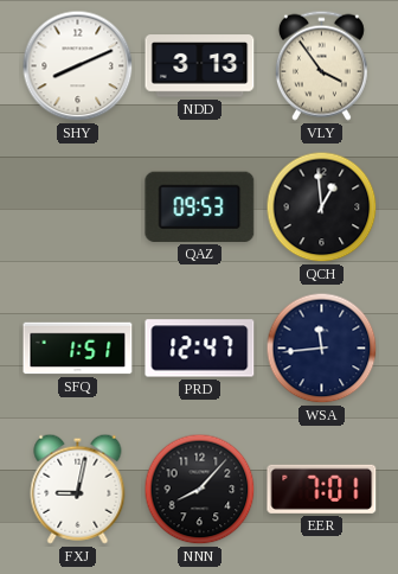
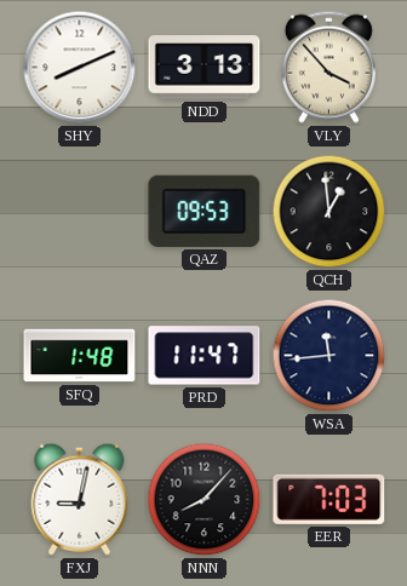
VLY: 3:54 -> 3:53
SFQ: 1:51 -> 1:48
PRD: 12:47 -> 11:47
EER: 7:01 -> 7:03
